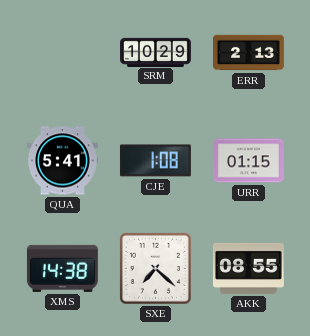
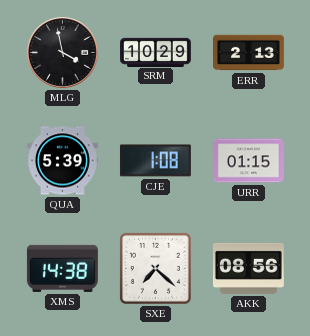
MLG: none -> 3:58
QUA: 5:41 -> 5:39
AKK: 08:55 -> 08:56
